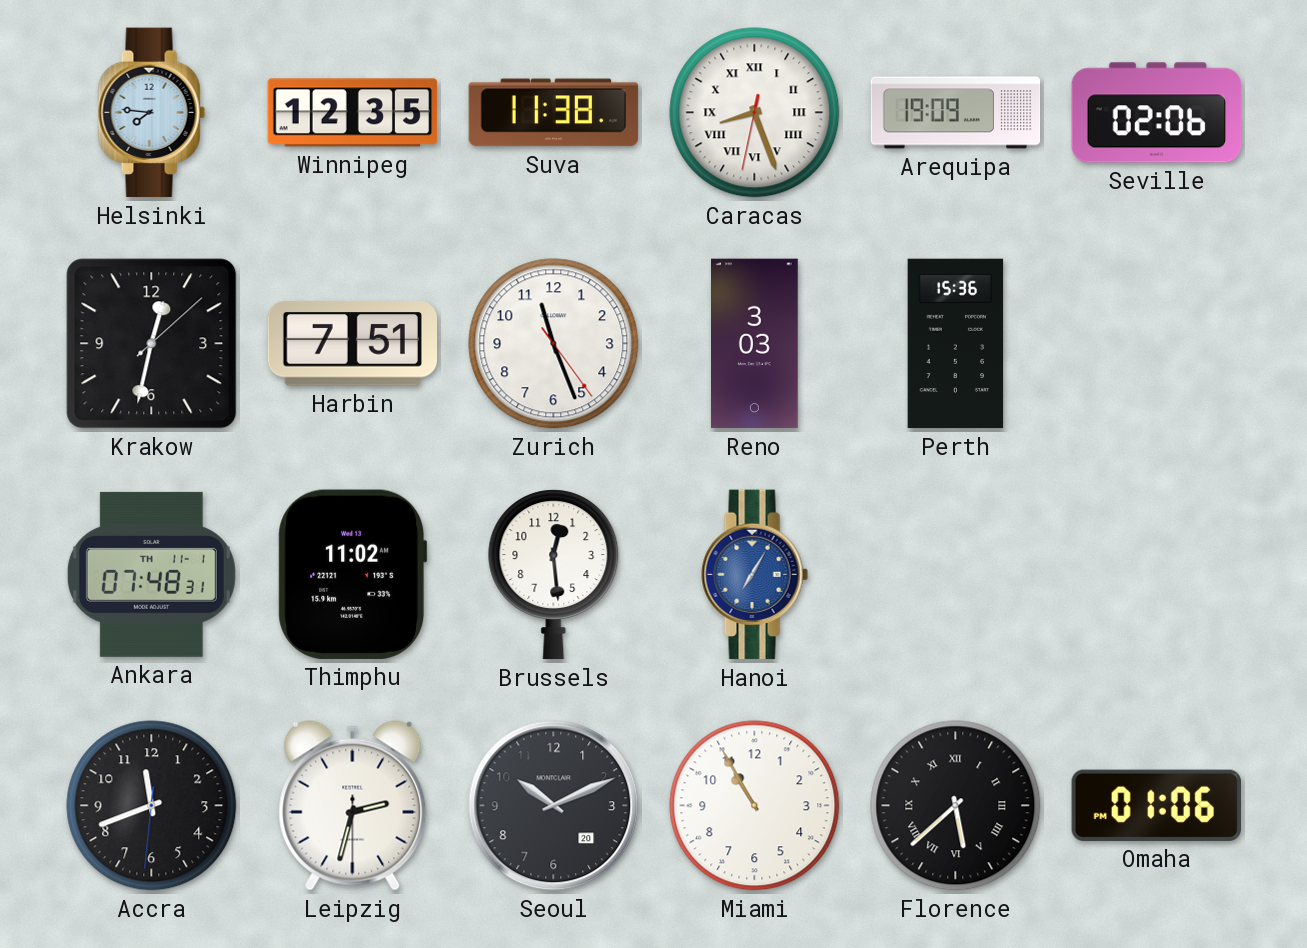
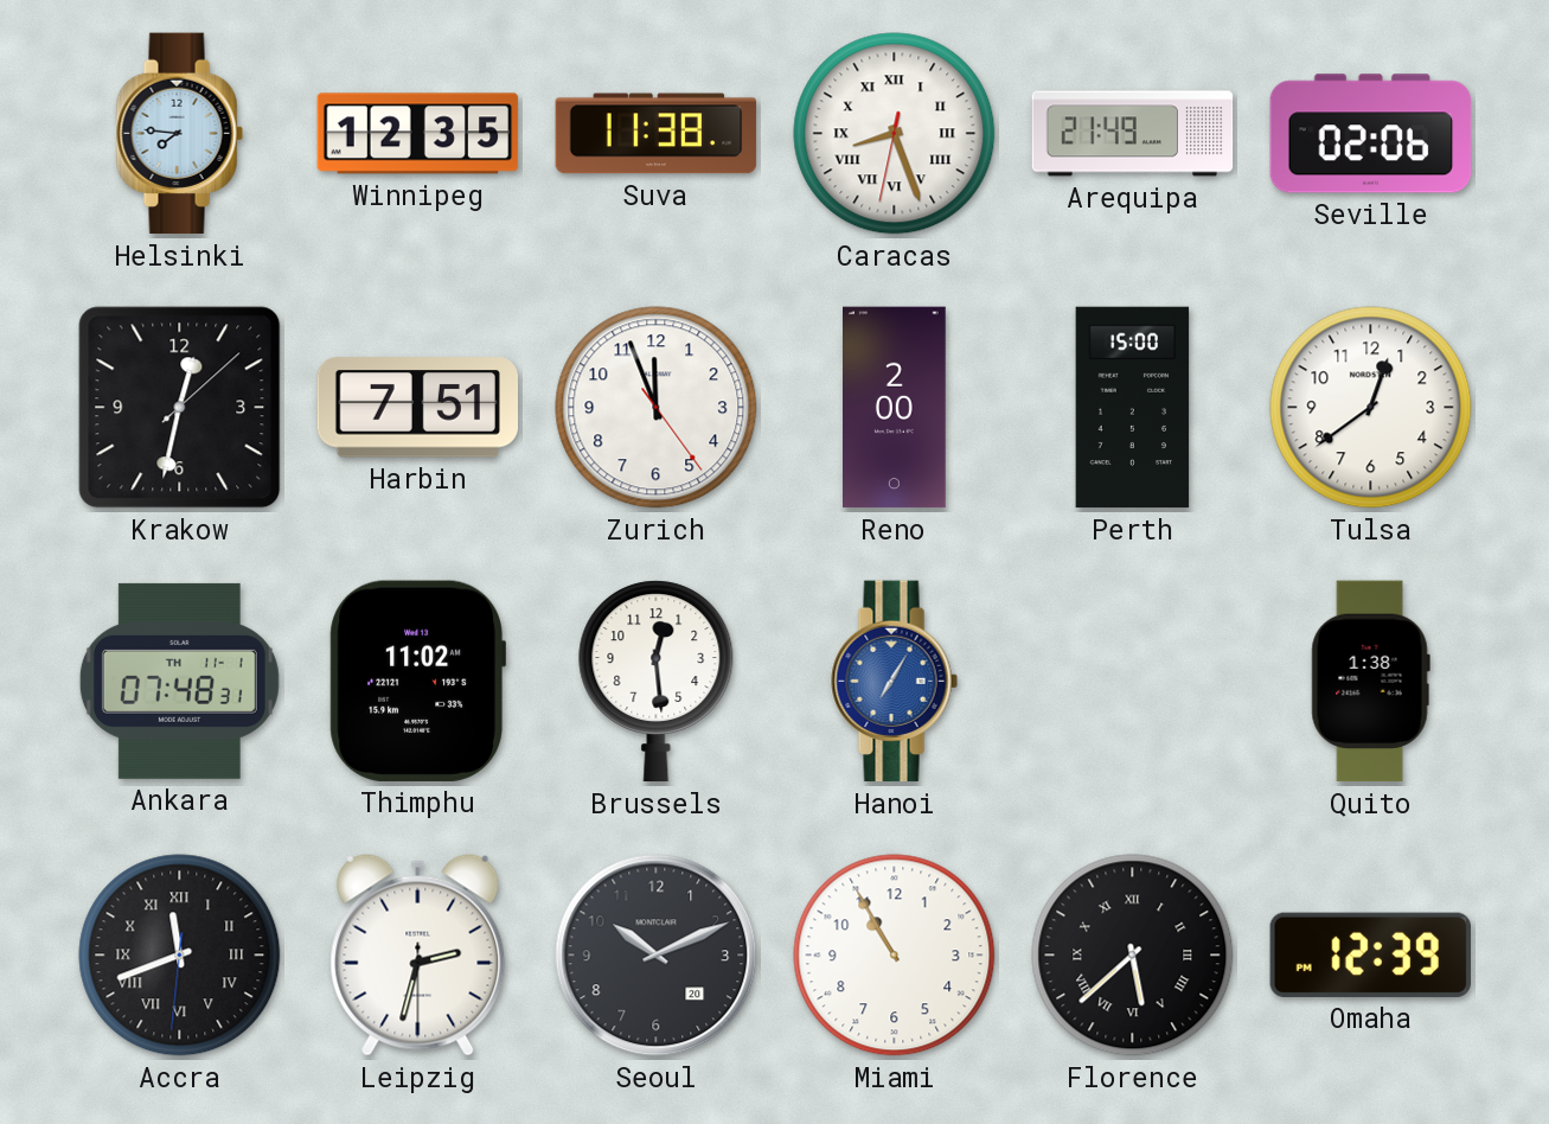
Arequipa: 19:09 -> 21:49
Zurich: 11:26 -> 11:56
Reno: 3:03 -> 2:00
Perth: 15:36 -> 15:00
Tulsa: none -> 12:39
Quito: none -> 1:38
Accra numerals: Arabic -> Roman
Omaha: 01:06 -> 12:39
